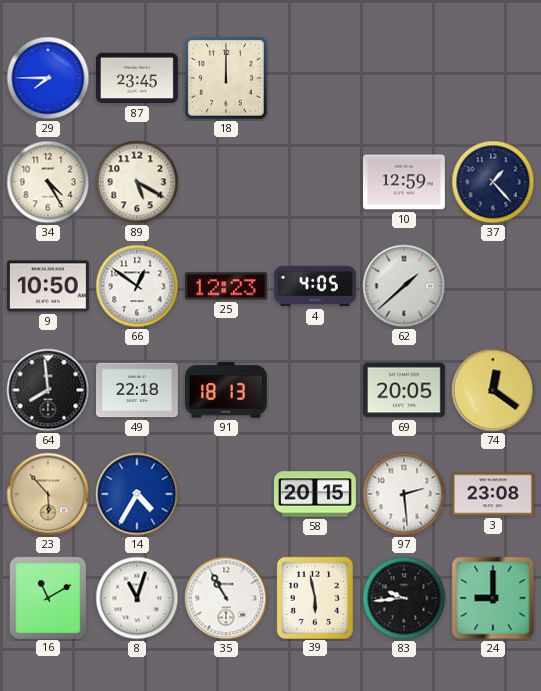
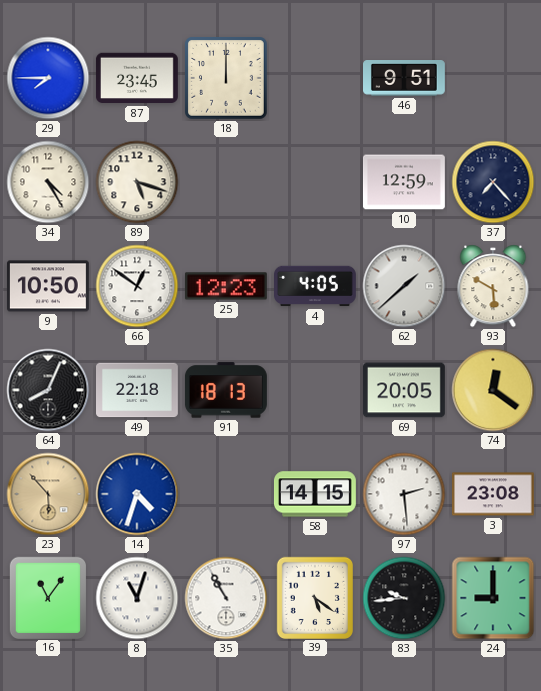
46: none -> 9:51
89: 5:20 -> 5:18
37: 1:23 -> 7:23
93: none -> 5:50
64: 7:59 -> 8:04
14: 4:35 -> 4:33
58: 20:15 -> 14:15
16: 11:10 -> 11:06
39: 5:58 -> 5:21
